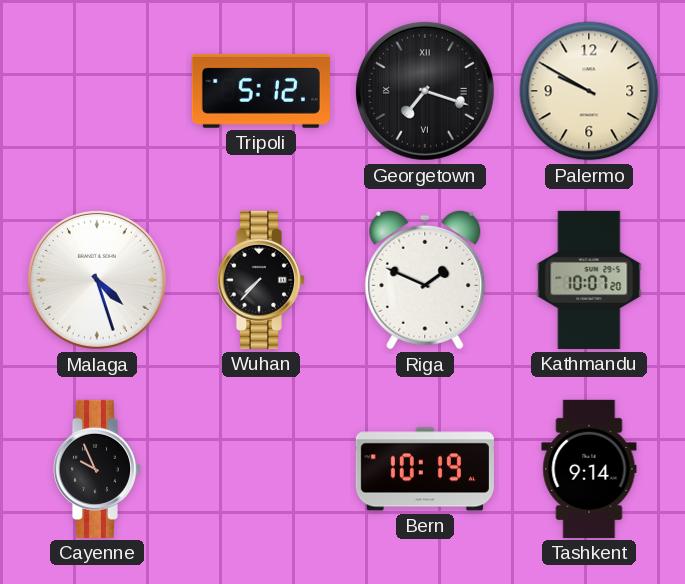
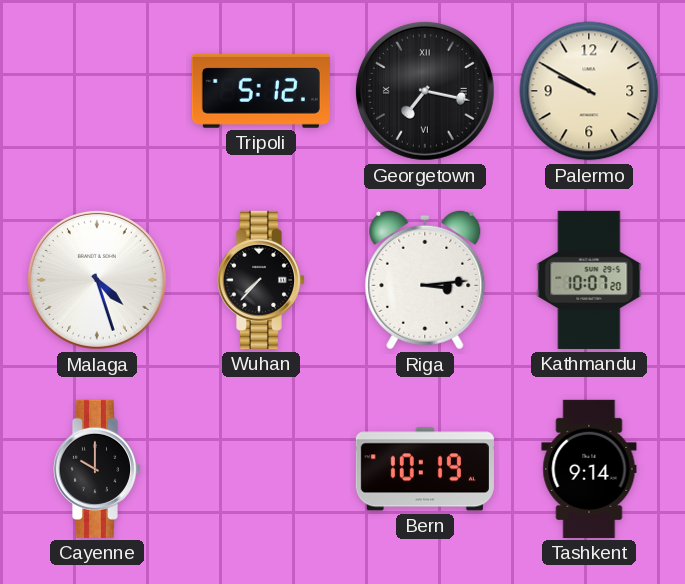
Georgetown: 7:18 -> 7:17
Riga: 1:49 -> 3:14
Cayenne: 9:56 -> 10:00
